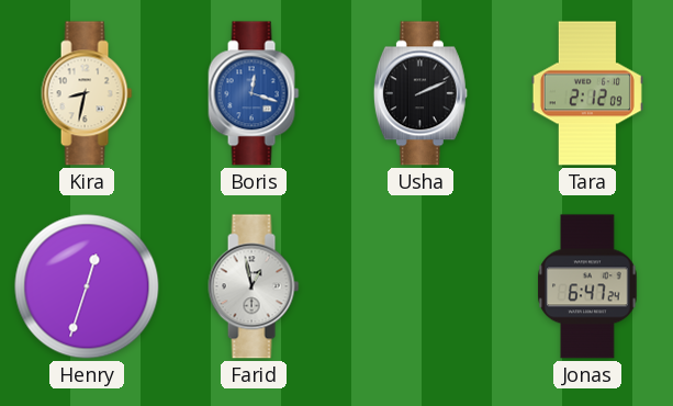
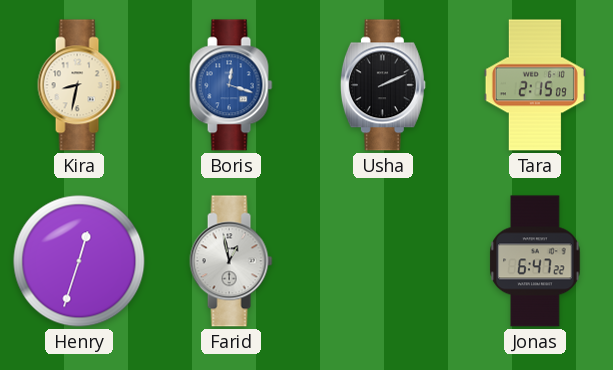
Tara: 2:12 -> 2:15
Jonas: 6:47:24 -> 6:47:22
